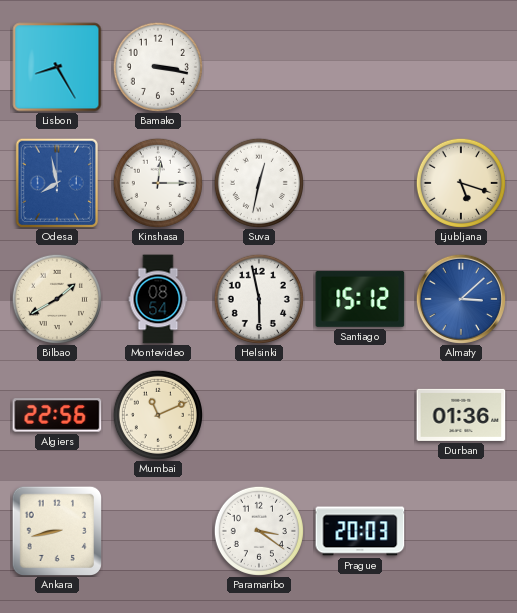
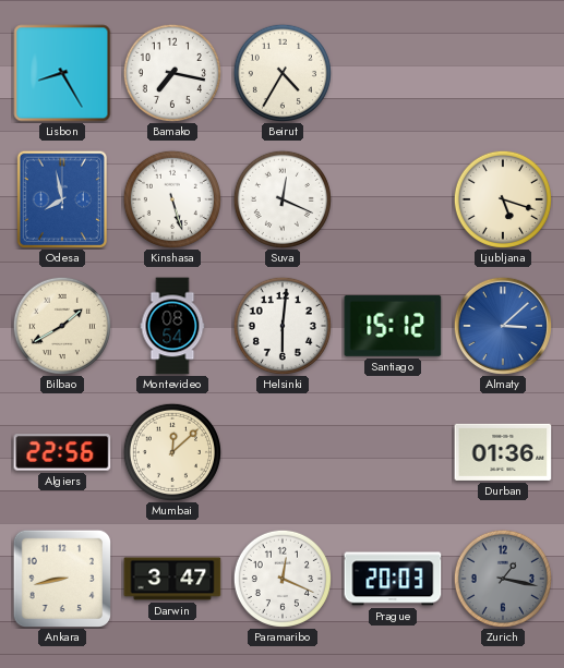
Bamako: 3:17 -> 7:17
Beirut: none -> 4:35
Kinshasa: 12:15 -> 5:27
Suva: 12:32 -> 12:19
Helsinki: 5:58 -> 6:01
Mumbai: 11:11 -> 12:08
Darwin: none -> 3:47
Paramaribo: 3:21 -> 12:19
Zurich: none -> 1:17
